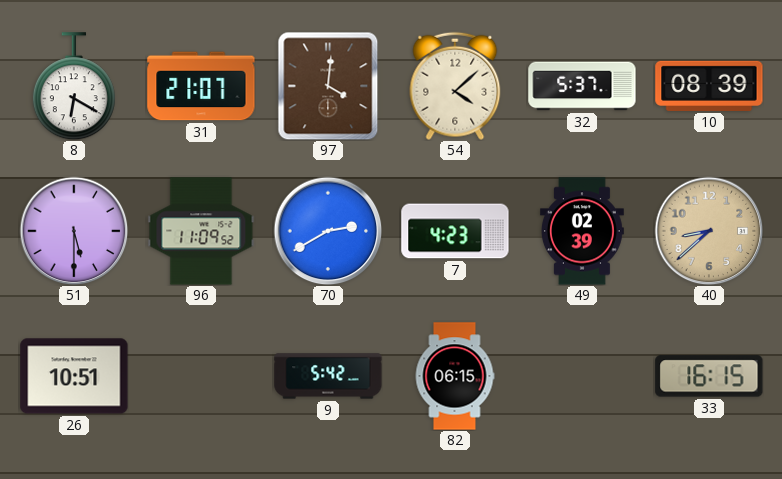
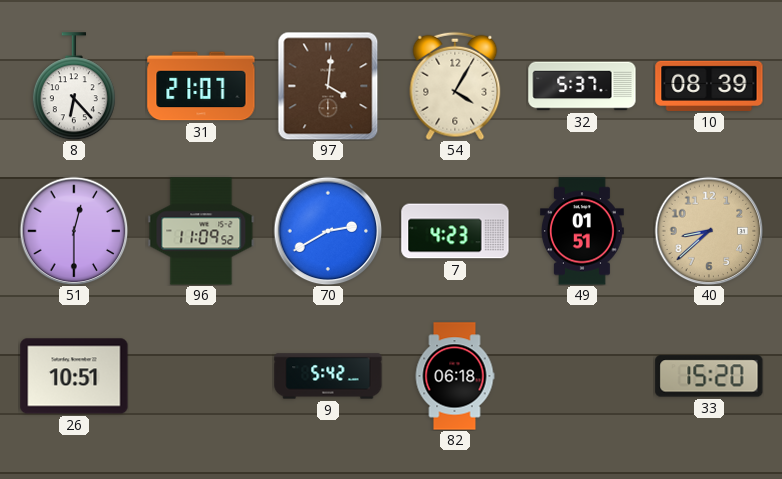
8: 6:20 -> 6:23
54: 4:08 -> 4:05
51: 5:30 -> 12:30
49: 02:39 -> 01:51
82: 06:15 -> 06:18
33: 16:15 -> 15:20
